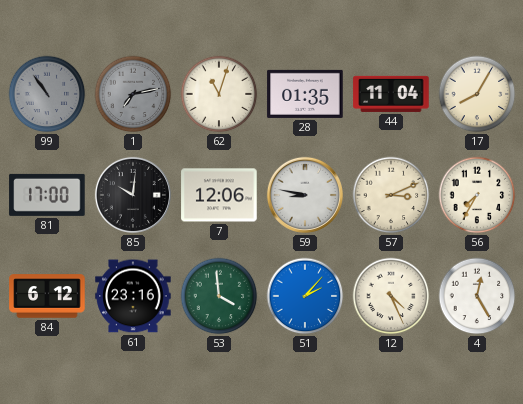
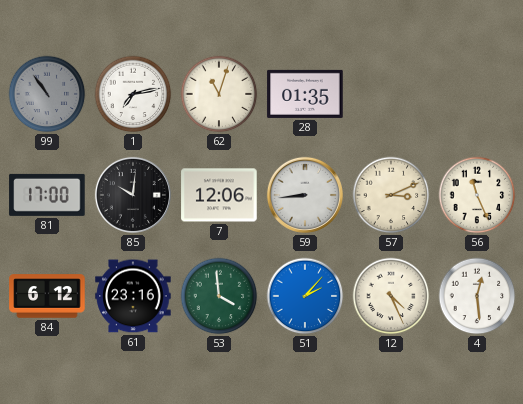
1 dial: grey -> white
44: 11:04 -> none
17: 8:05 -> none
59: 8:47 -> 8:44
56: 7:35 -> 11:26
4: 12:25 -> 12:29
